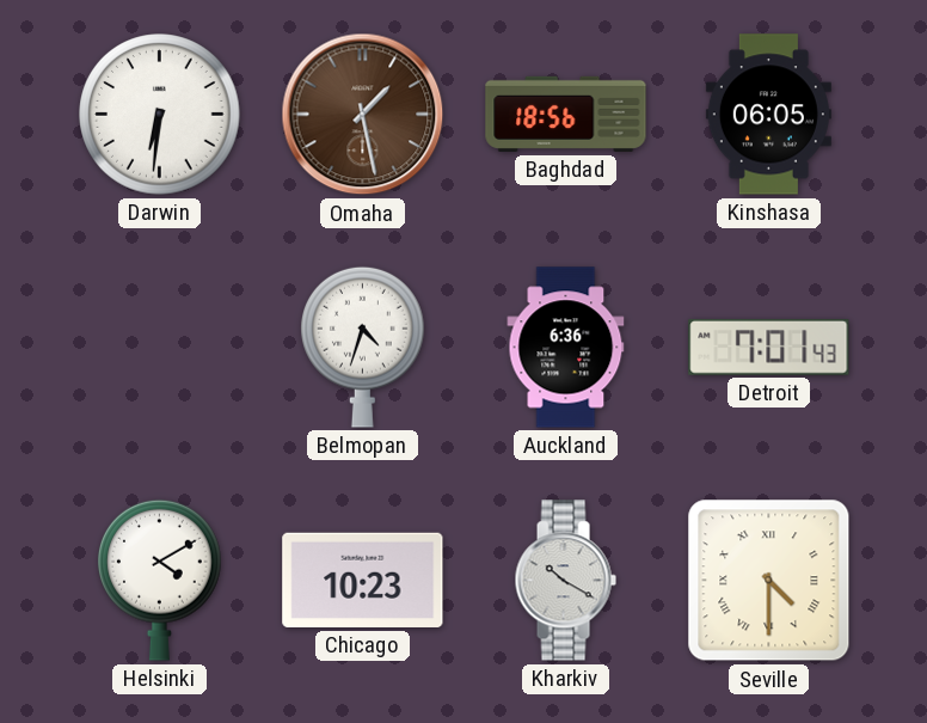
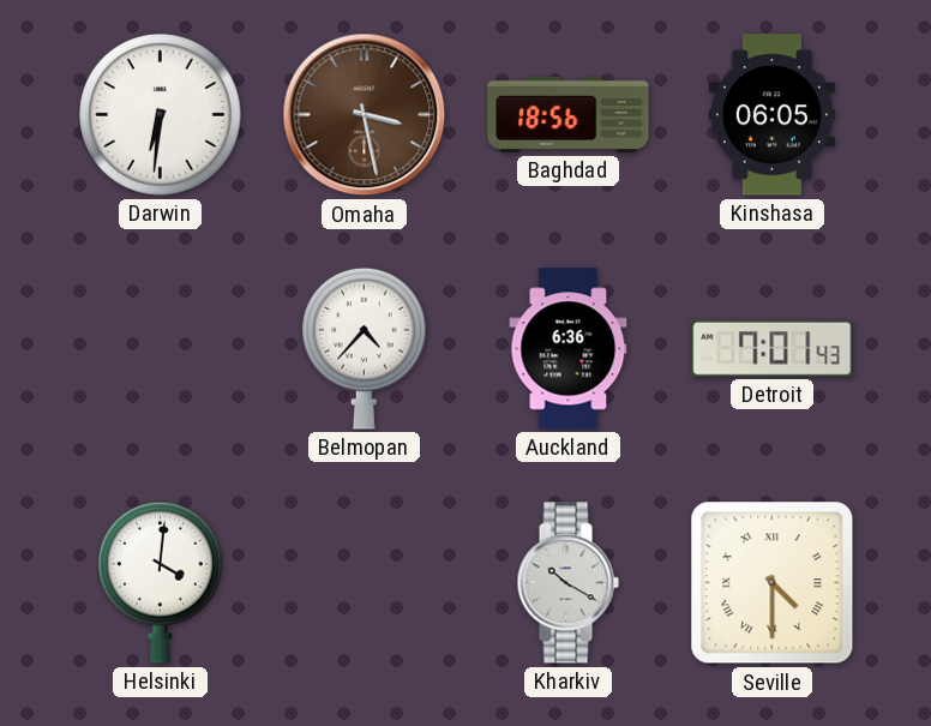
Omaha: 1:28 -> 3:28
Belmopan: 4:33 -> 4:37
Helsinki: 4:10 -> 4:01
Chicago: 10:23 -> none
